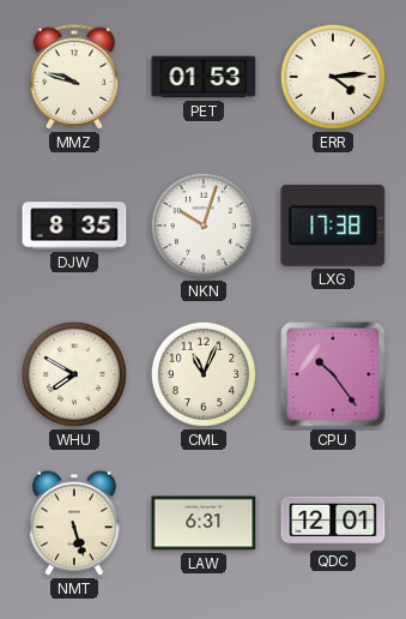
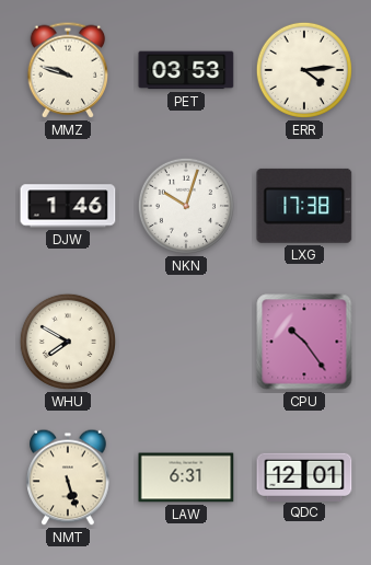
PET: 01:53 -> 03:53
DJW: 8:35 -> 1:46
CML: 11:04 -> none
